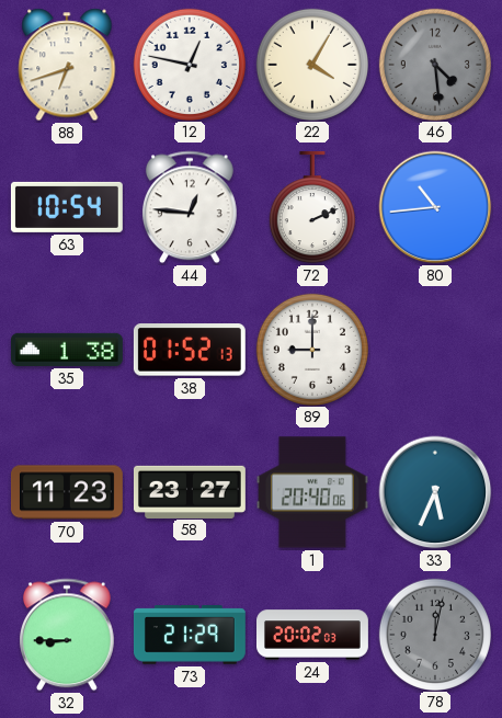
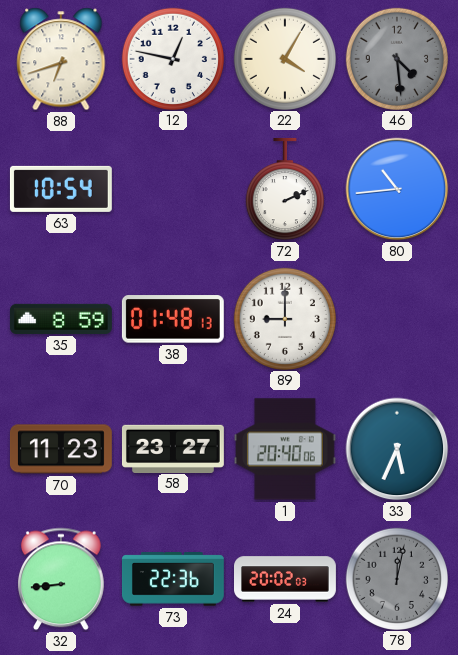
44: 12:46 -> none
35: 1:38 -> 8:59
38: 01:52 -> 01:48
32: 8:45 -> 8:44
73: 21:29 -> 22:36
